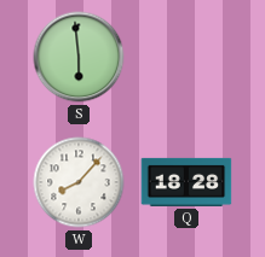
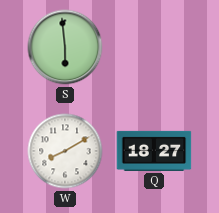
W: 8:07 -> 8:10
Q: 18:28 -> 18:27
